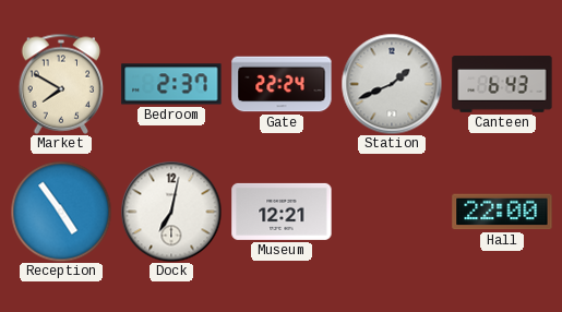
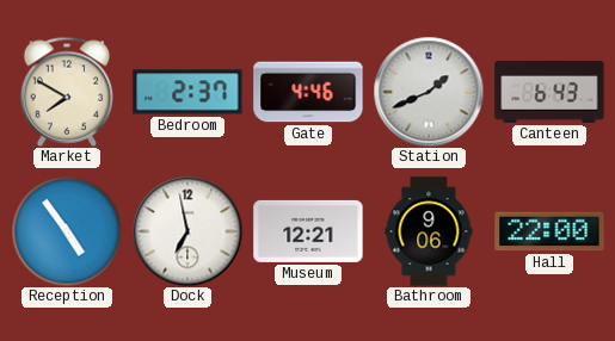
Gate: 22:24 -> 4:46
Dock: 7:02 -> 6:58
Bathroom: none -> 9:06
